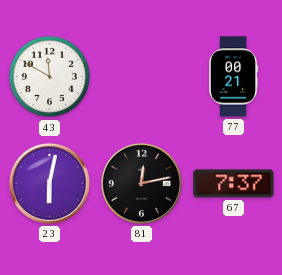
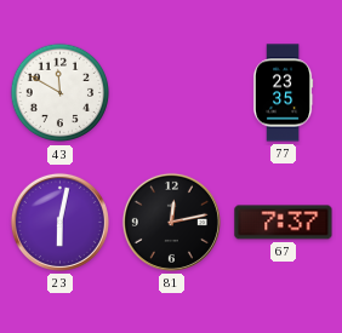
77: 00:21 -> 23:35
